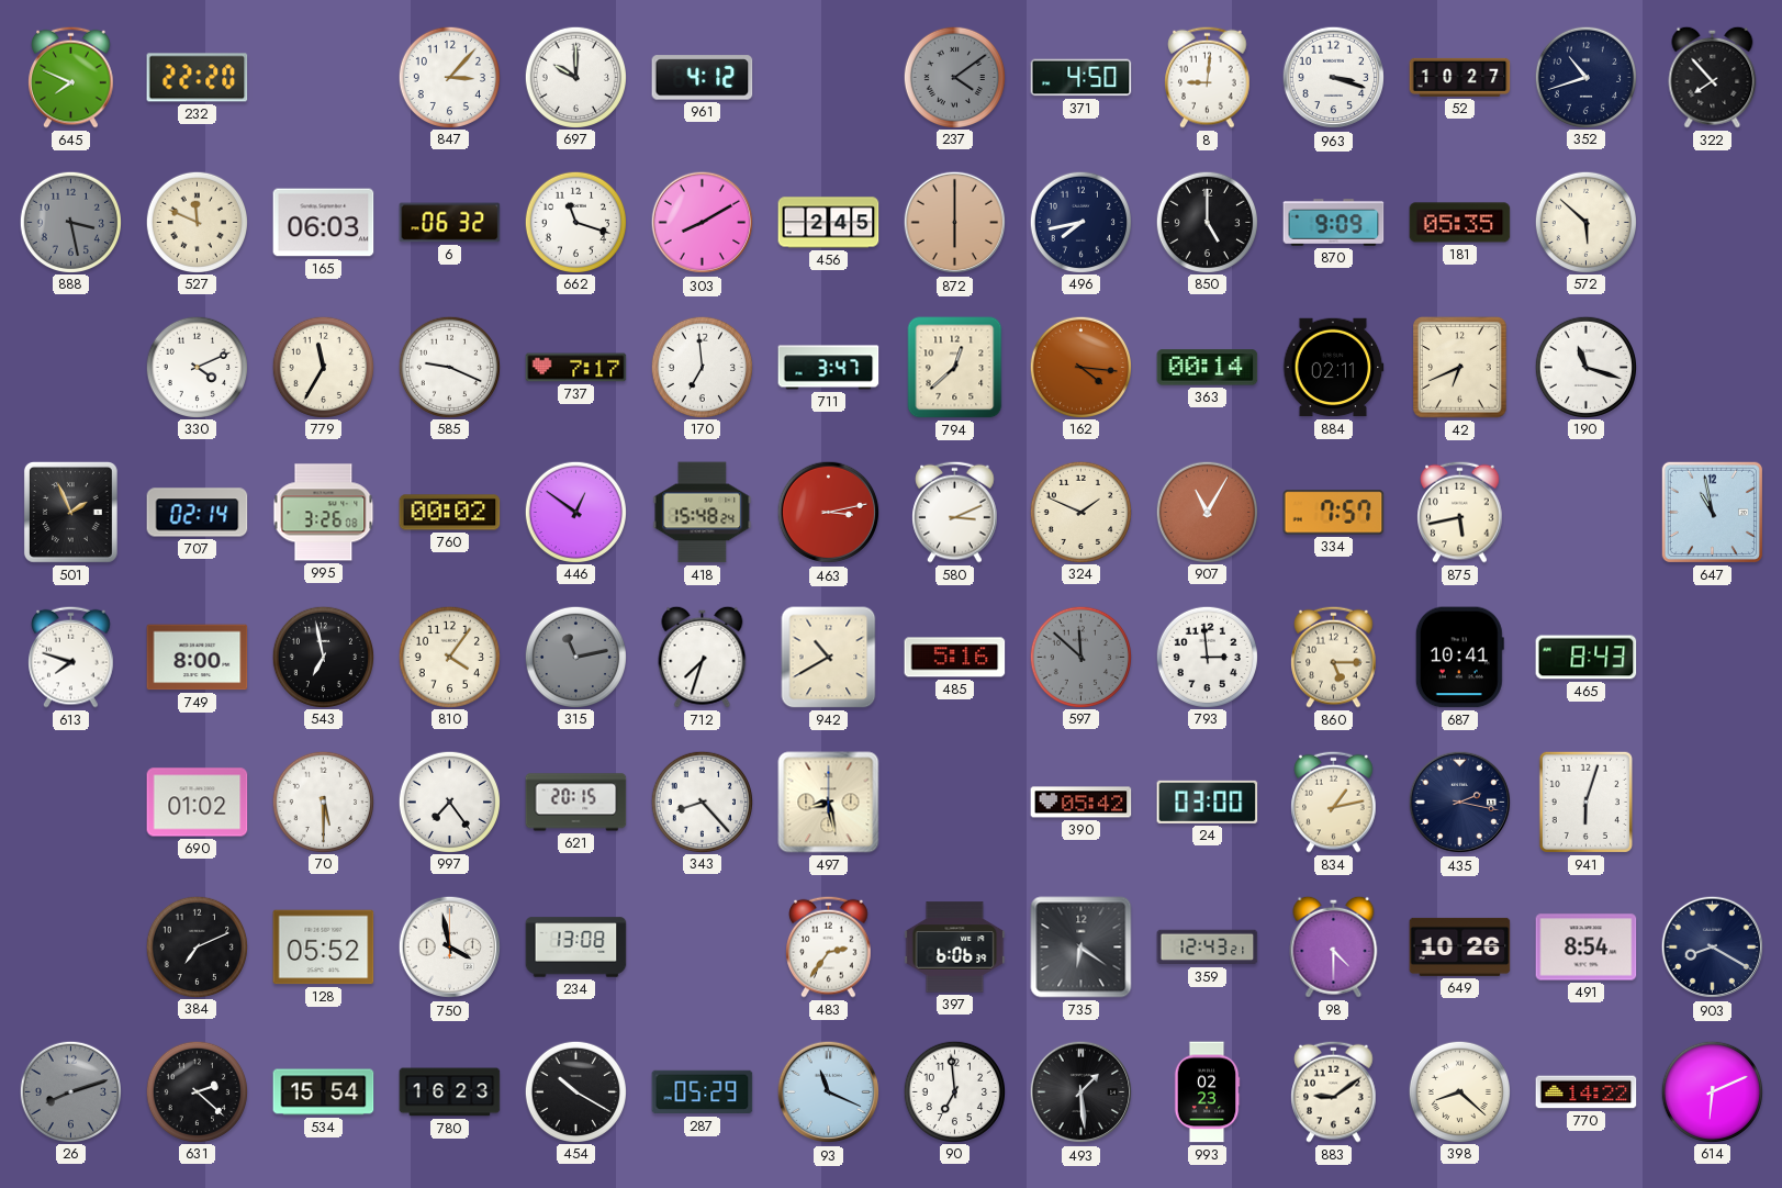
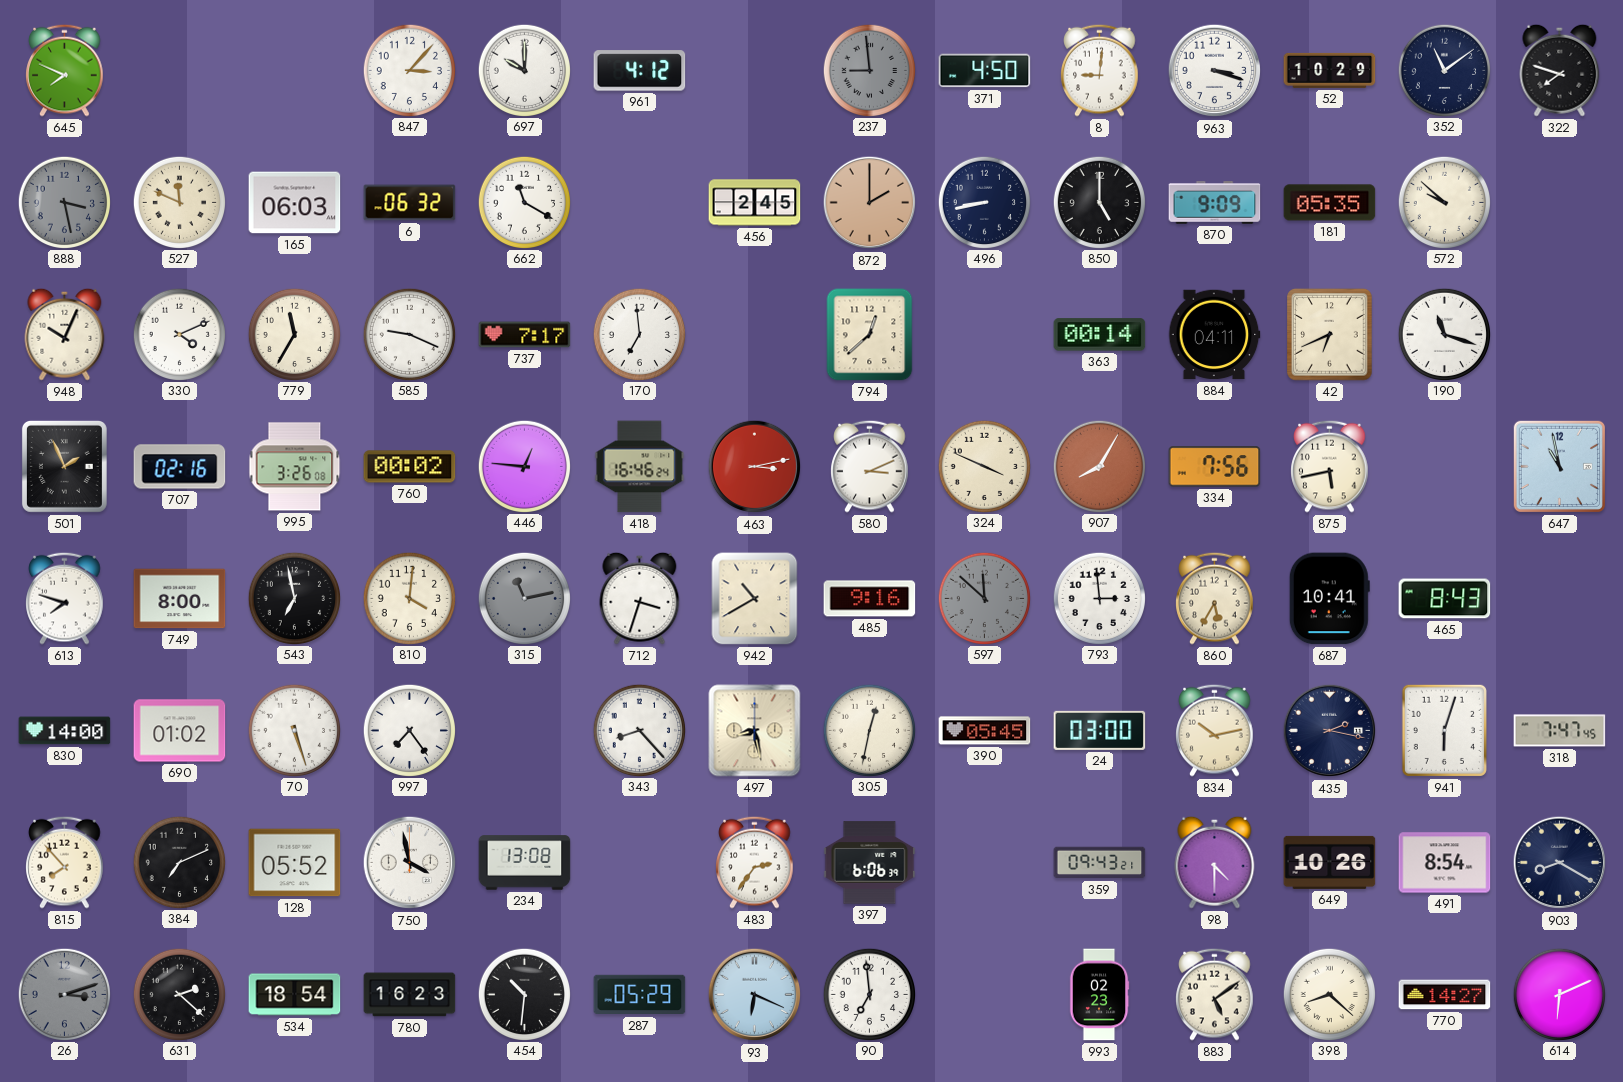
232: 22:20 -> none
237: 4:09 -> 8:59
52: 10:27 -> 10:29
352: 10:42 -> 11:09
322: 7:53 -> 7:48
662: 11:18 -> 11:20
303: 8:10 -> none
872: 6:00 -> 2:00
496: 7:43 -> 8:43
572: 5:52 -> 9:52
948: none -> 10:04
711: 3:47 -> none
162: 4:16 -> none
884: 02:11 -> 04:11
707: 02:14 -> 02:16
446: 12:51 -> 12:46
418: 15:48 -> 16:46
324: 1:49 -> 3:49
907: 11:05 -> 8:05
334: 7:57 -> 7:56
810: 4:06 -> 4:01
712: 7:33 -> 3:33
485: 5:16 -> 9:16
860: 5:15 -> 5:35
830: none -> 14:00
70: 5:30 -> 5:27
621: 20:15 -> none
305: none -> 12:32
390: 05:42 -> 05:45
834: 1:13 -> 10:13
318: none -> 7:47
815: none -> 7:53
735: 6:21 -> none
359: 12:43 -> 09:43
26: 8:12 -> 3:12
534: 15:54 -> 18:54
454: 10:20 -> 10:31
93: 11:19 -> 6:19
493: 1:29 -> none
883: 9:09 -> 5:09
770: 14:22 -> 14:27
